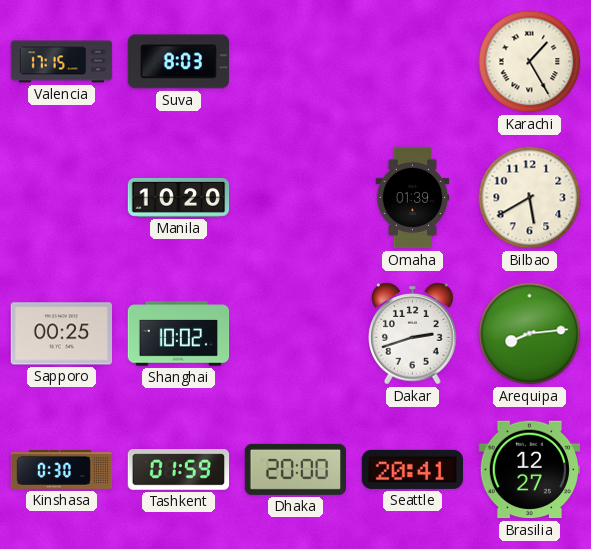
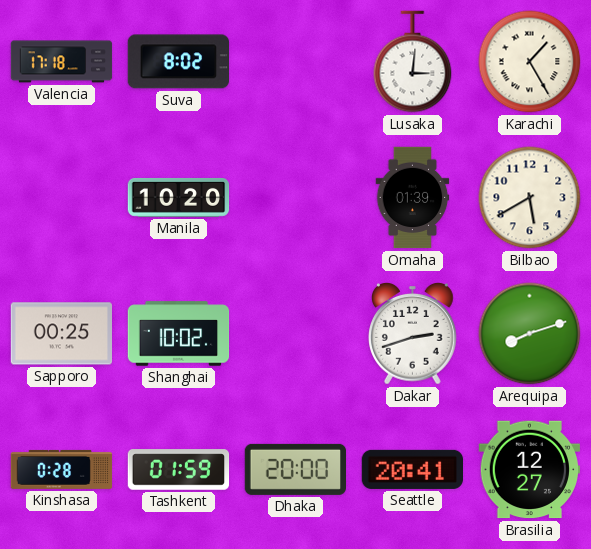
Valencia: 17:15 -> 17:18
Suva: 8:03 -> 8:02
Lusaka: none -> 3:01
Arequipa: 8:14 -> 8:12
Kinshasa: 0:30 -> 0:28
